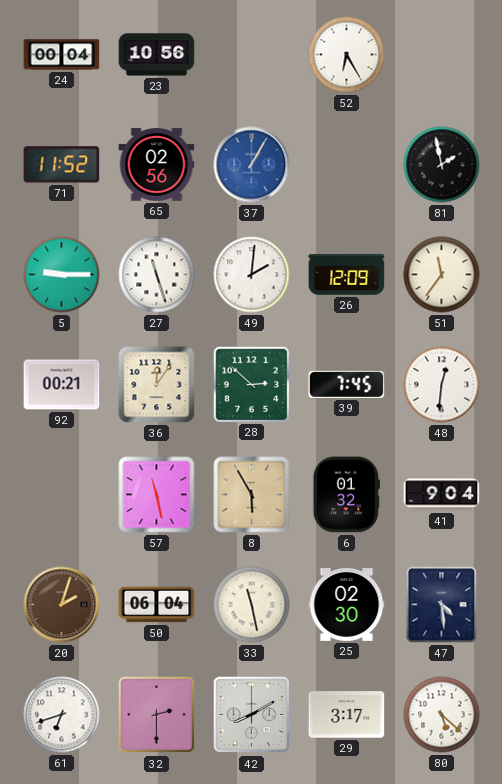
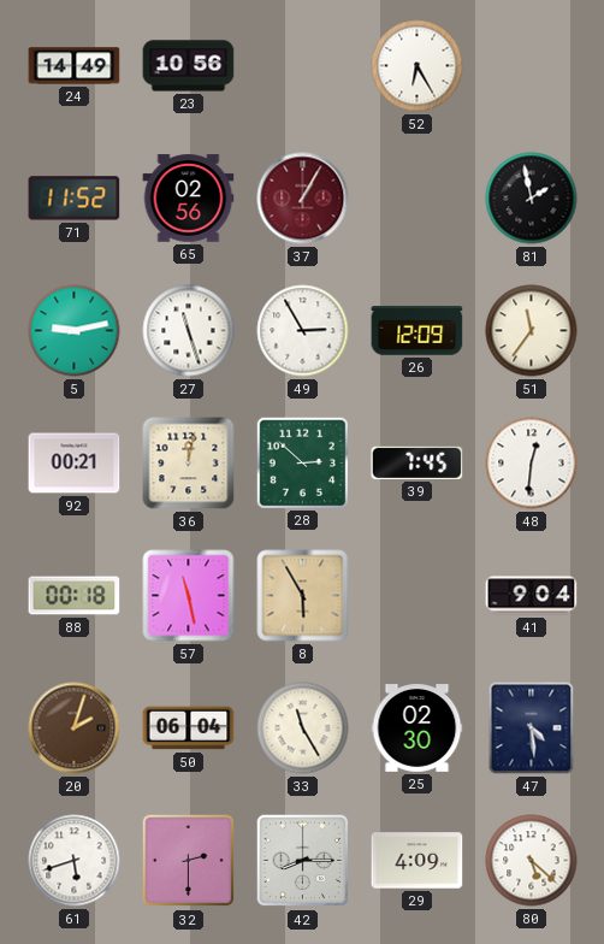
24: 00:04 -> 14:49
37 dial: blue -> burgundy
5: 9:15 -> 9:13
49: 2:01 -> 2:55
36: 12:06 -> 12:02
88: none -> 00:18
6: 01:32 -> none
33: 11:28 -> 11:25
61: 6:42 -> 5:42
42: 8:10 -> 8:15
29: 3:17 -> 4:09
